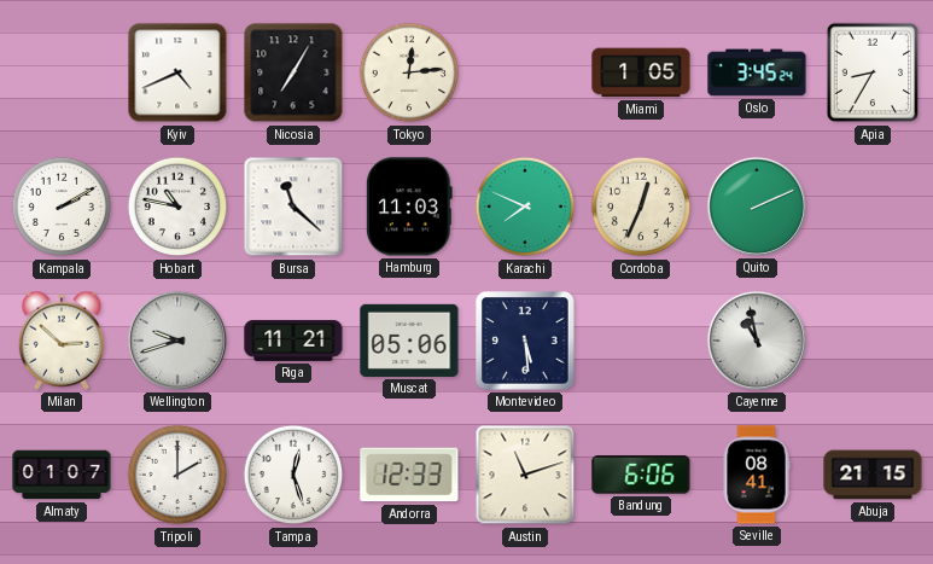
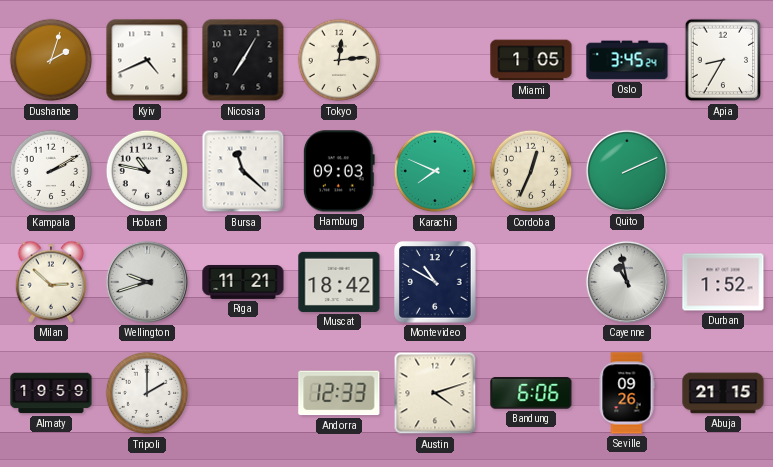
Dushanbe: none -> 2:03
Hamburg: 11:03 -> 09:03
Muscat: 05:06 -> 18:42
Montevideo: 5:29 -> 10:50
Durban: none -> 1:52
Almaty: 01:07 -> 19:59
Tampa: 12:27 -> none
Austin: 11:12 -> 4:12
Seville: 08:41 -> 09:26
